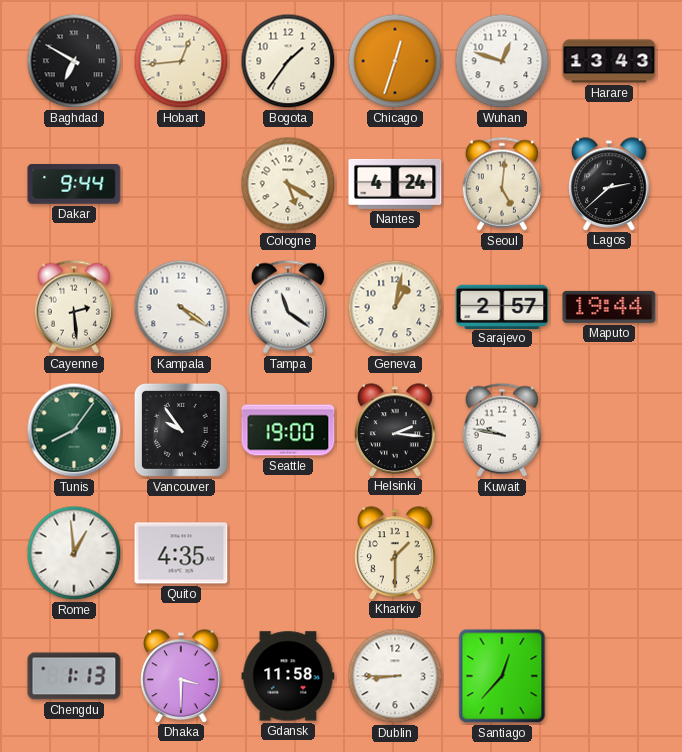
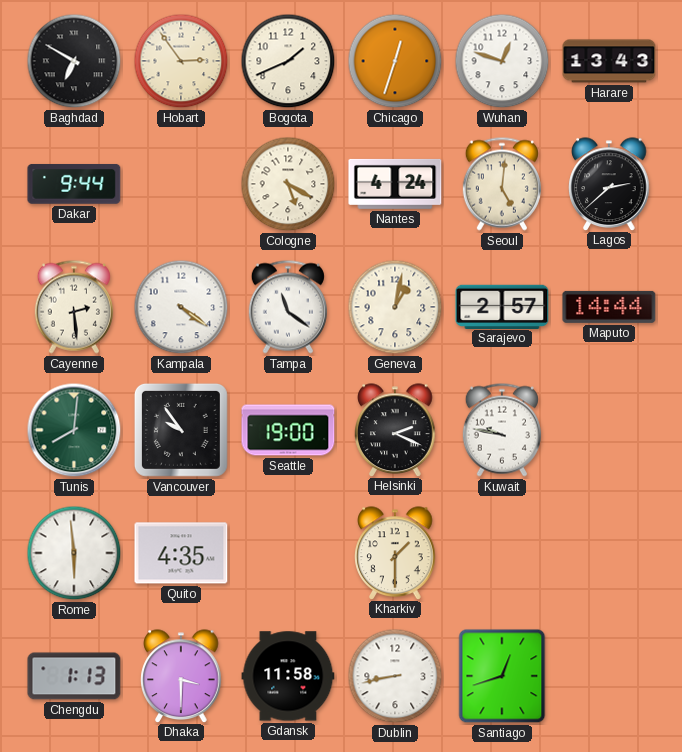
Hobart: 12:44 -> 2:54
Bogota: 1:36 -> 1:41
Maputo: 19:44 -> 14:44
Tunis: 8:06 -> 8:01
Helsinki: 2:16 -> 2:19
Rome: 12:59 -> 5:59
Dublin: 8:45 -> 8:43
Santiago: 12:37 -> 12:42
